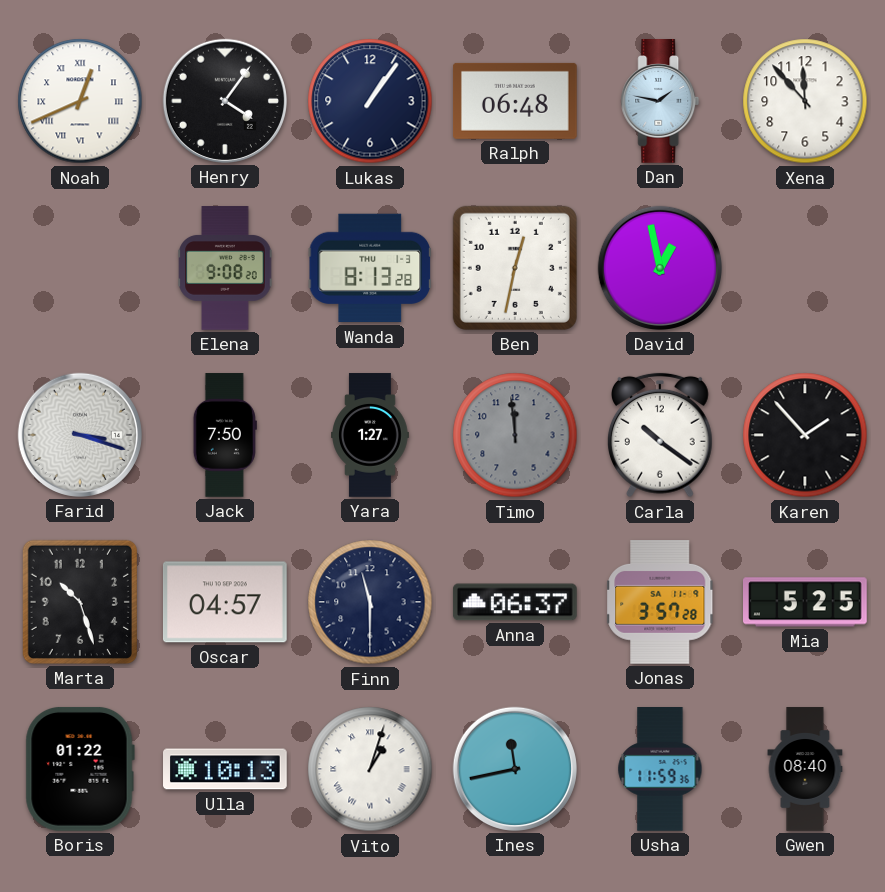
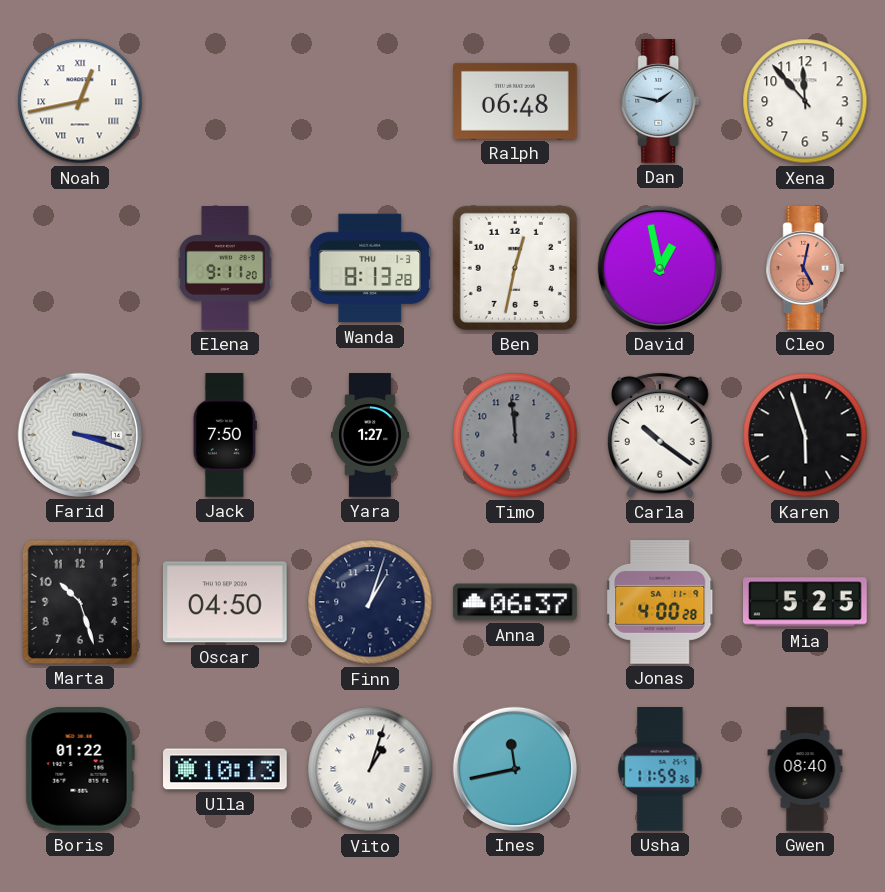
Noah: 12:41 -> 12:43
Henry: 4:06 -> none
Lukas: 1:06 -> none
Elena: 9:08 -> 9:11
Cleo: none -> 5:02
Karen: 1:53 -> 5:57
Oscar: 04:57 -> 04:50
Finn: 11:30 -> 1:03
Jonas: 3:57 -> 4:00
